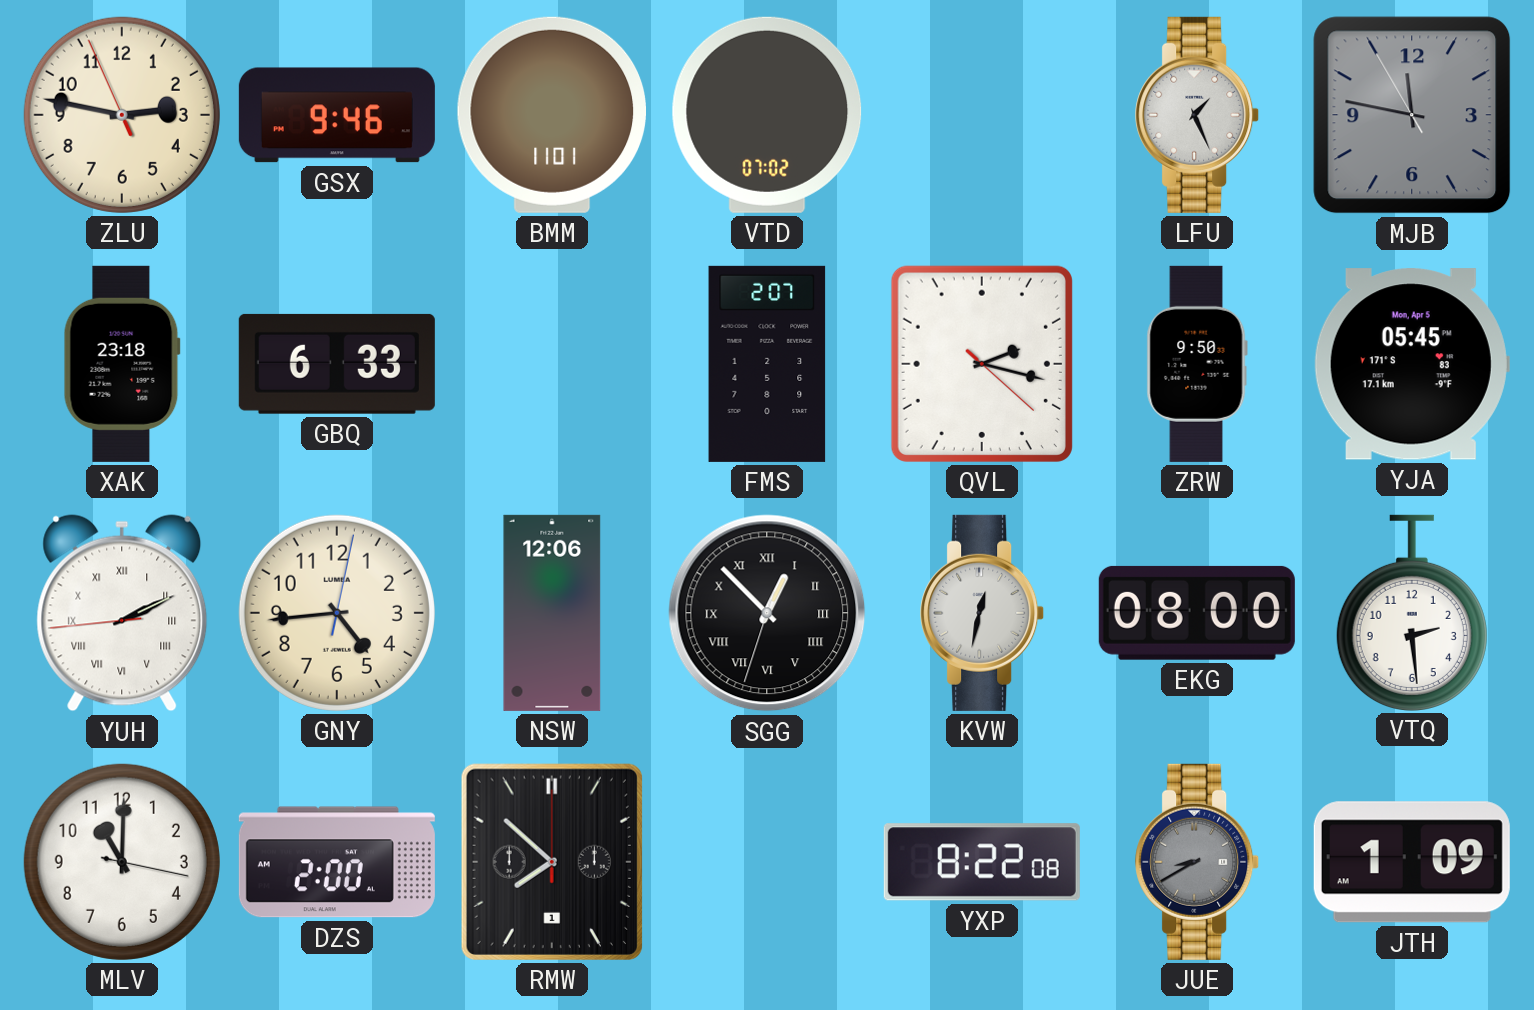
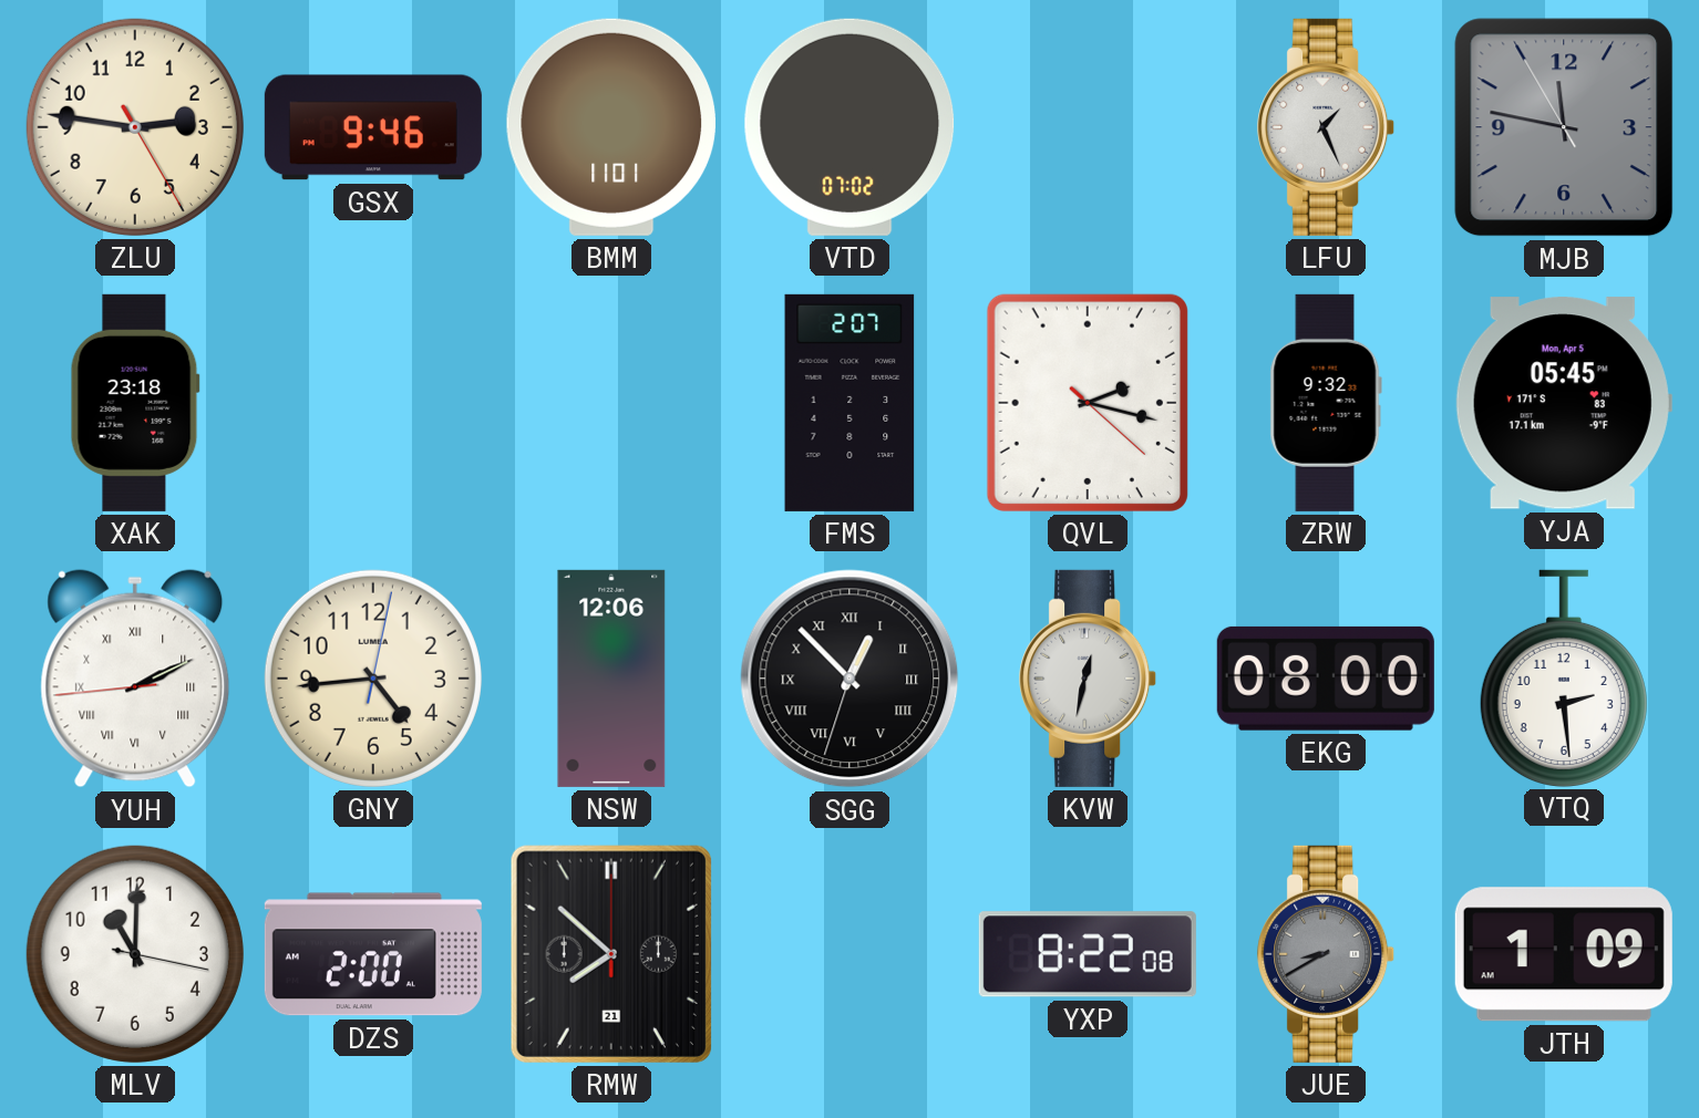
ZLU: 2:46:56 -> 2:46:25
GBQ: 6:33 -> none
ZRW: 9:50 -> 9:32
RMW date: 1 -> 21
